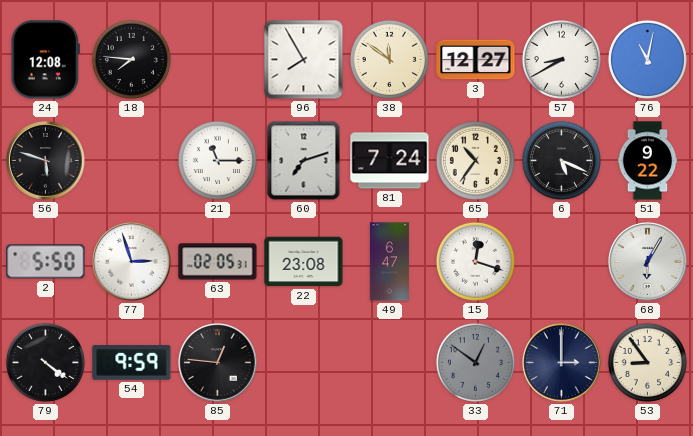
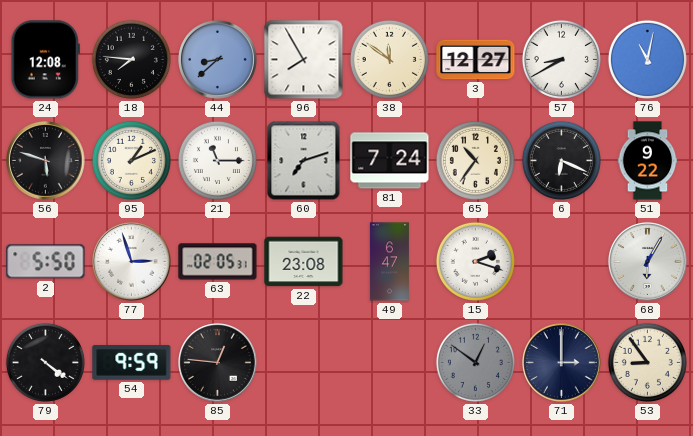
44: none -> 8:38
95: none -> 1:11
6: 5:19 -> 6:19
15: 12:18 -> 2:18
